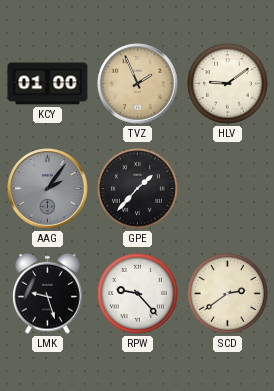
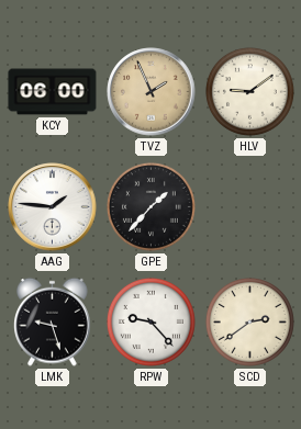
KCY: 01:00 -> 06:00
AAG: 2:06 -> 1:46
AAG dial: grey -> white
